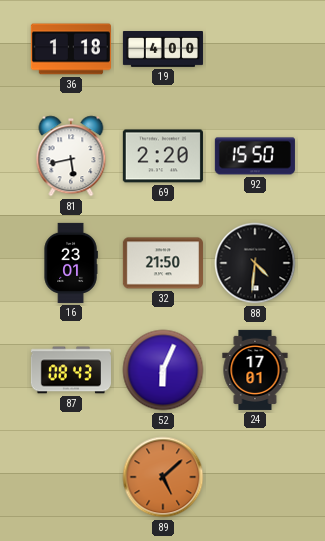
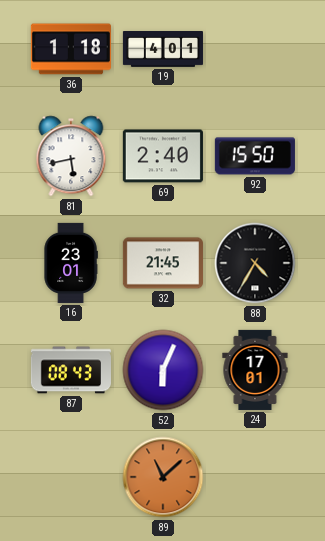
19: 4:00 -> 4:01
69: 2:20 -> 2:40
32: 21:50 -> 21:45
88: 4:31 -> 4:35
89: 5:08 -> 11:08
